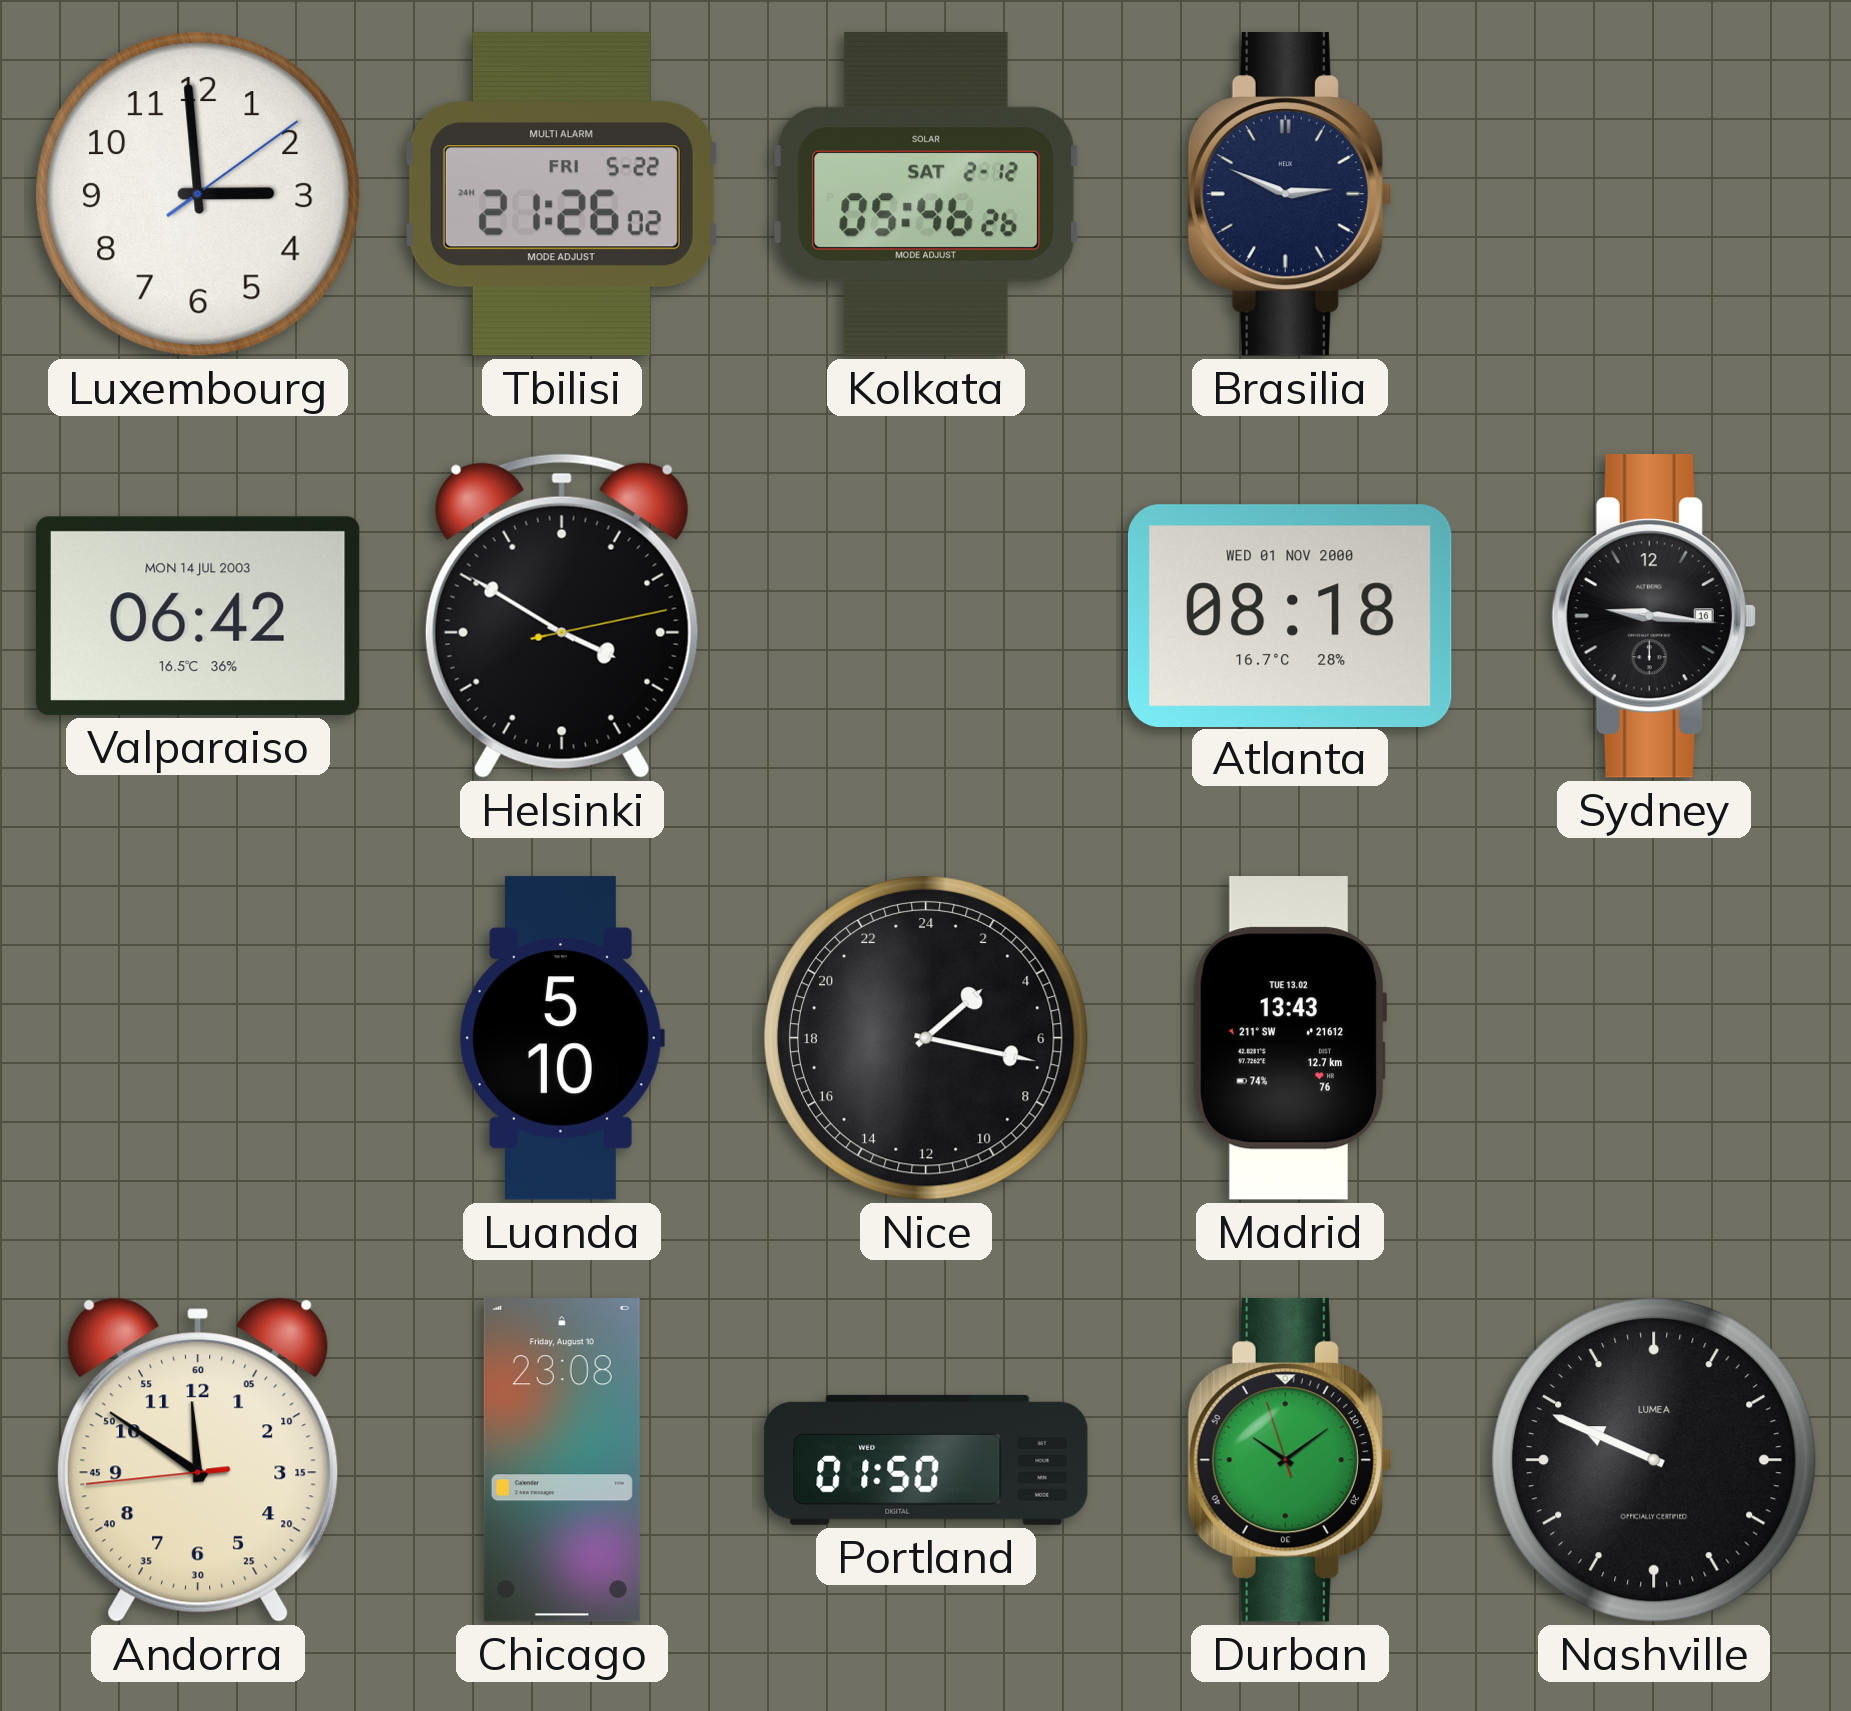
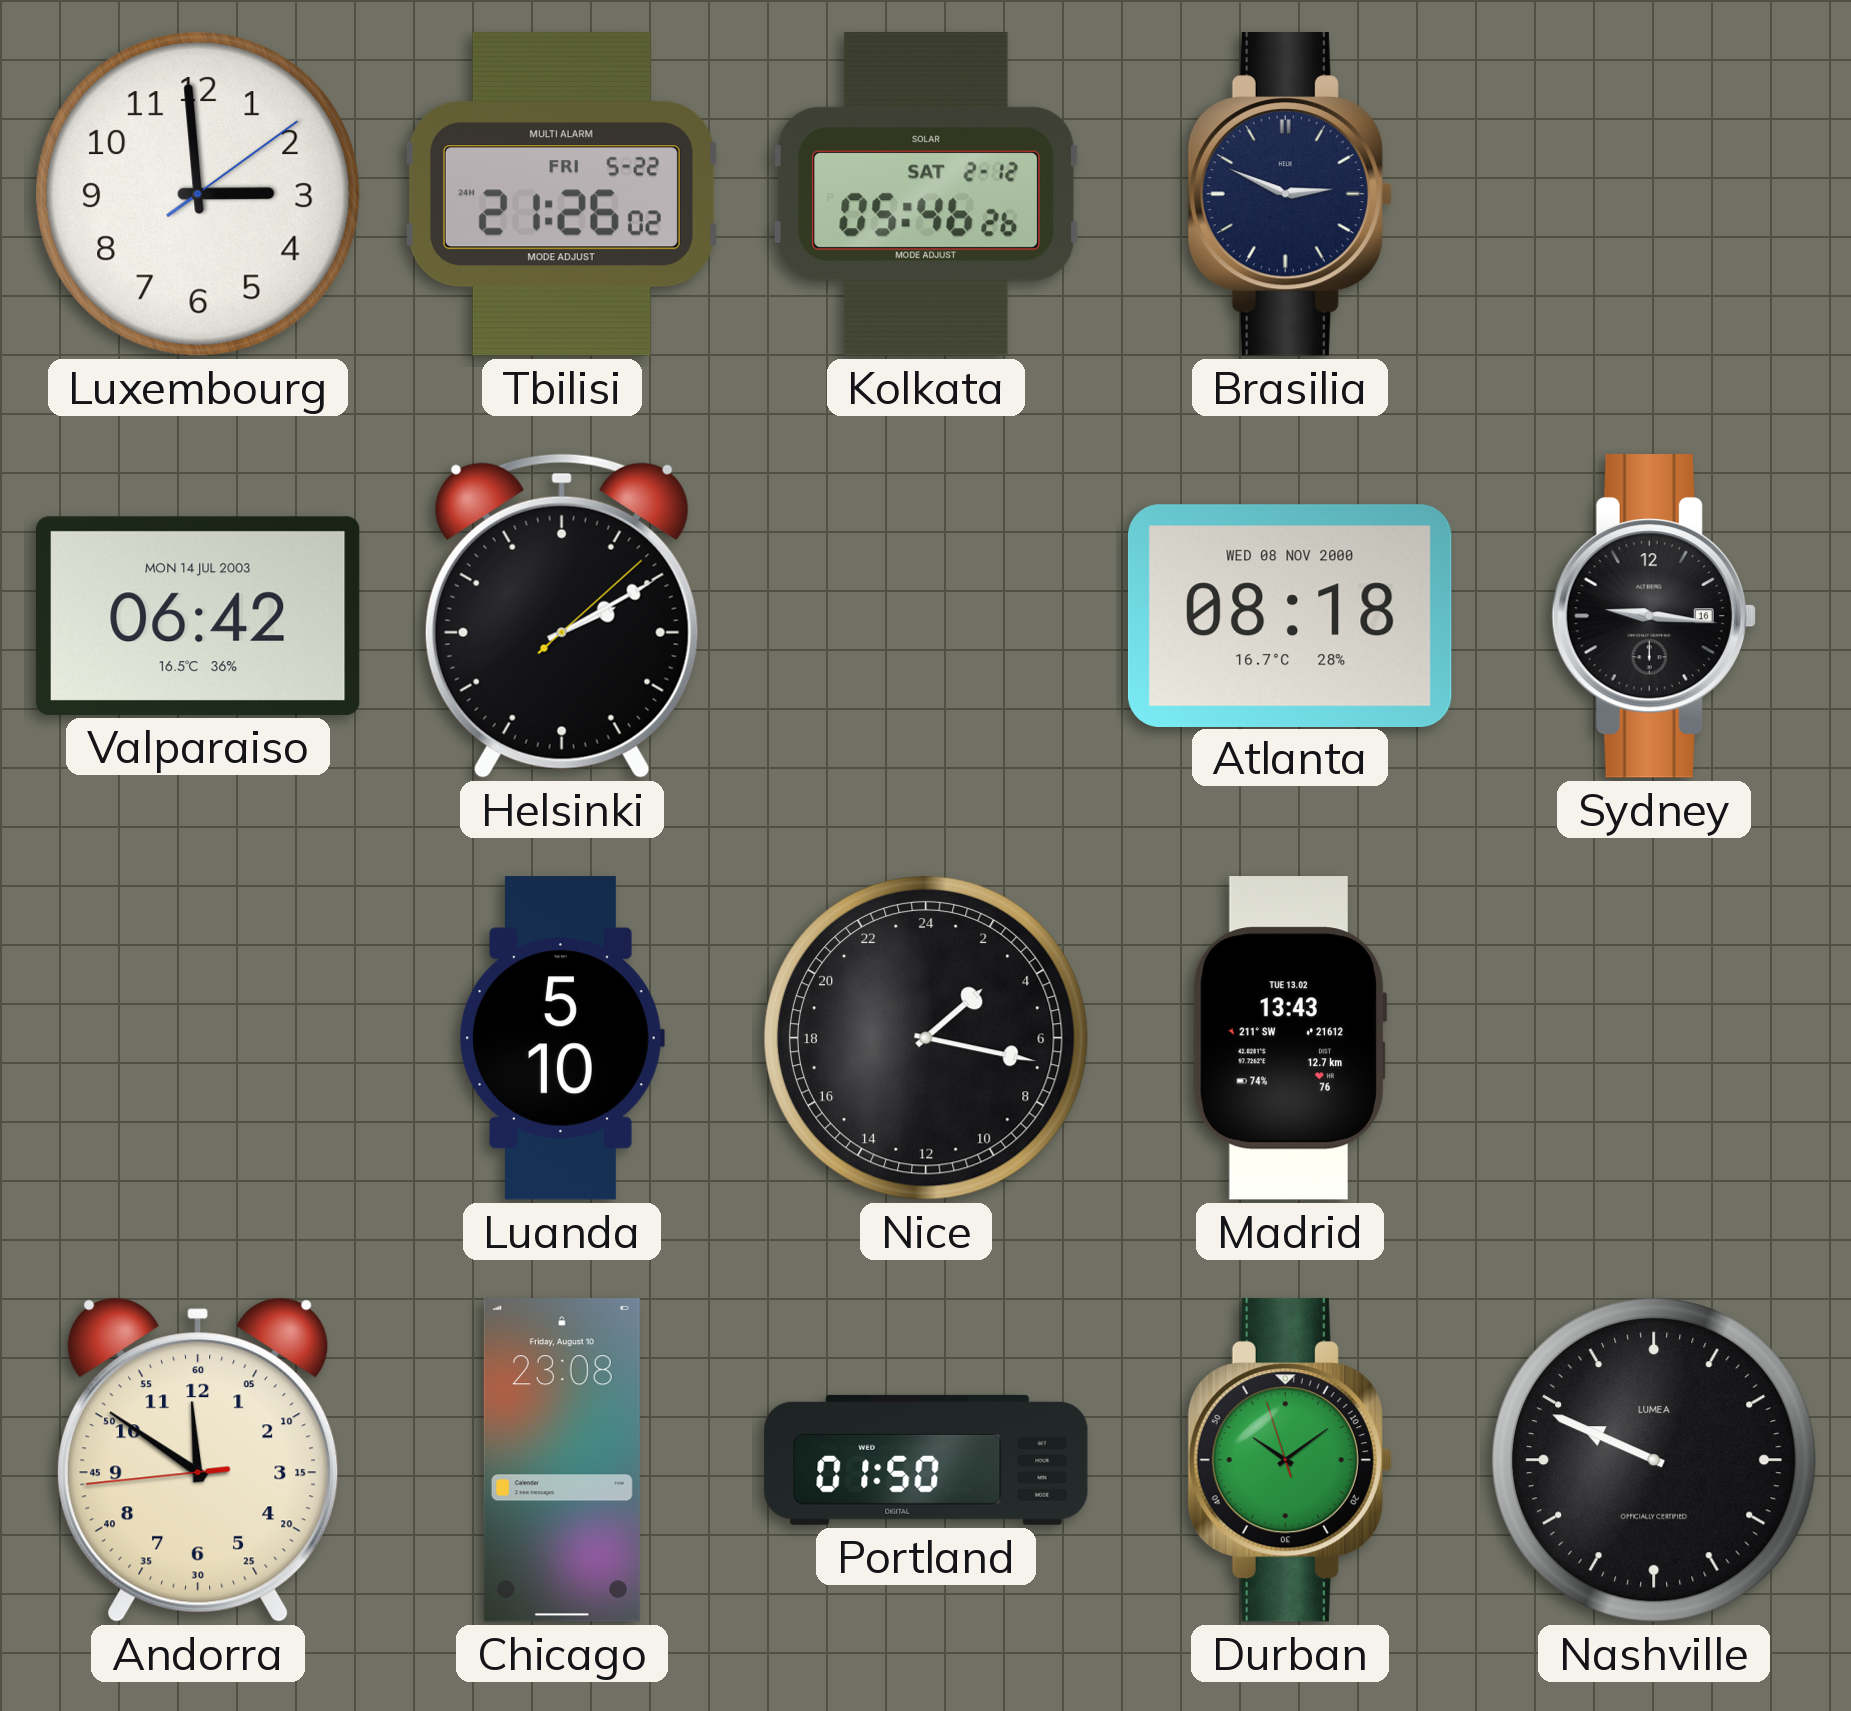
Helsinki: 3:50 -> 2:10
Atlanta date: WED 01 NOV 2000 -> WED 08 NOV 2000
